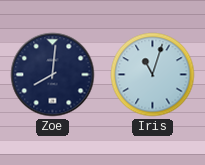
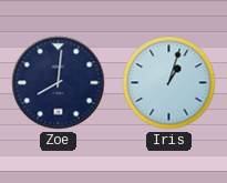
Iris: 11:03 -> 1:03
